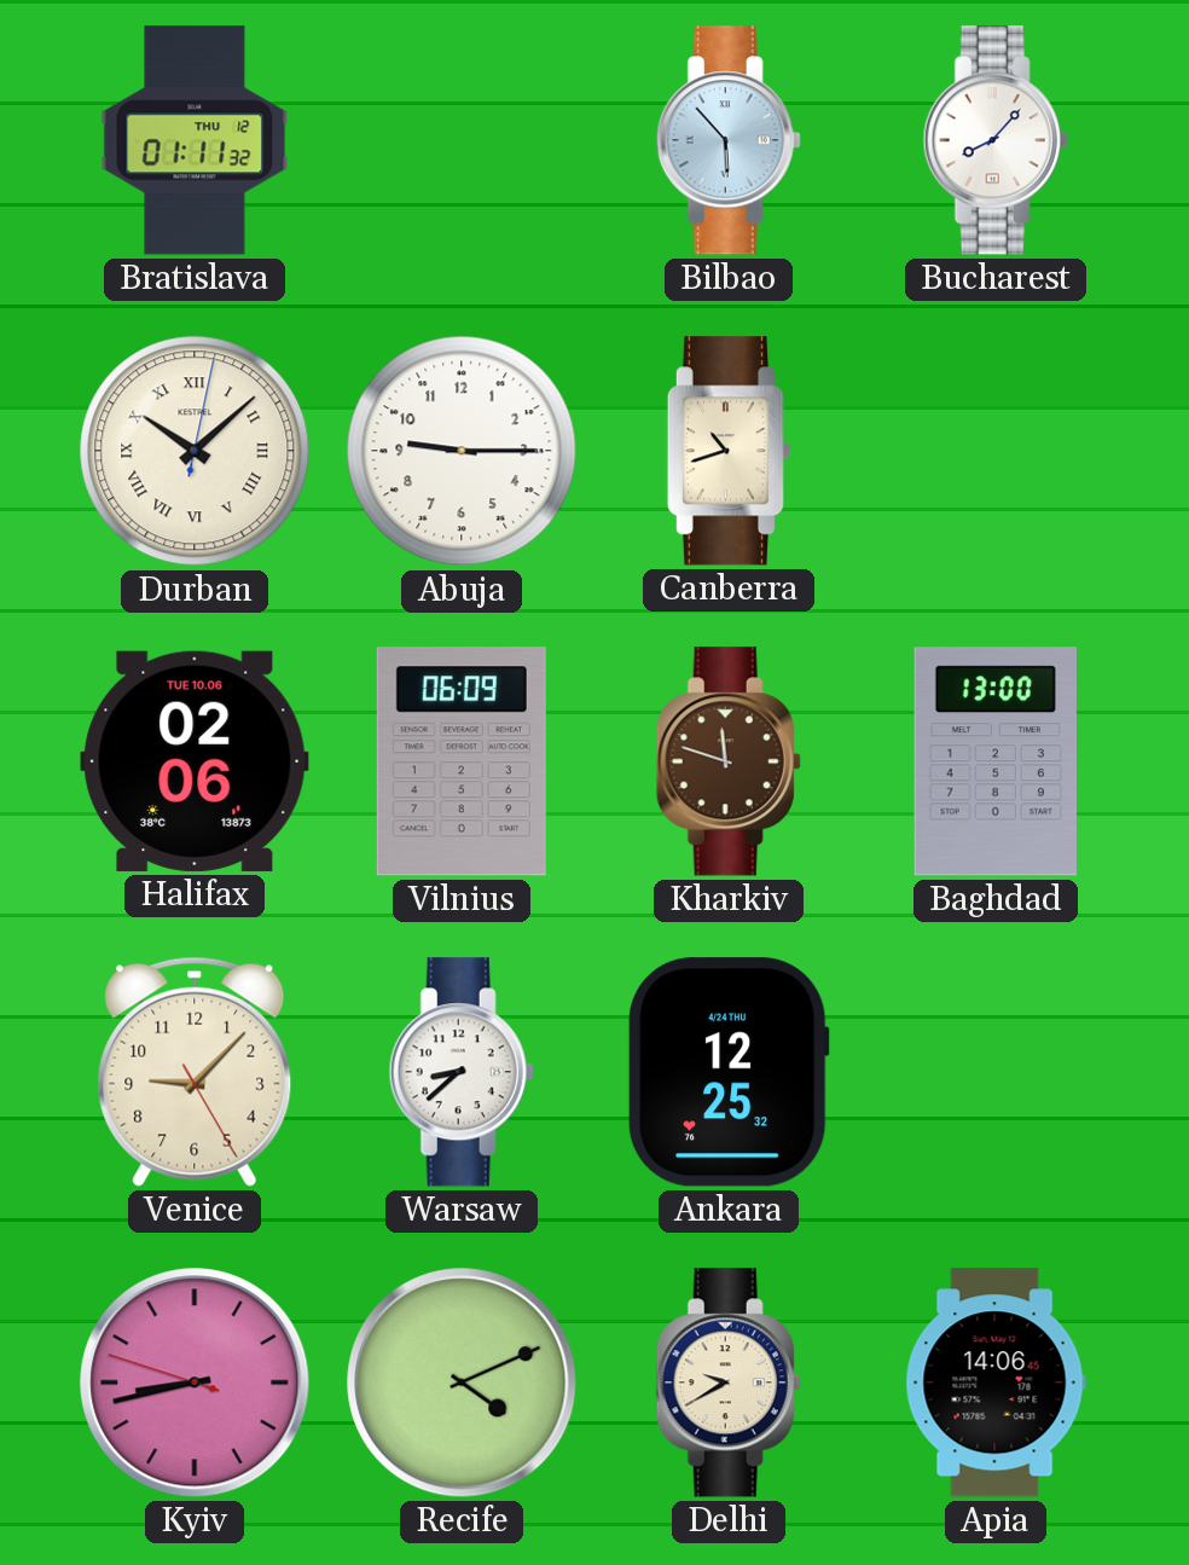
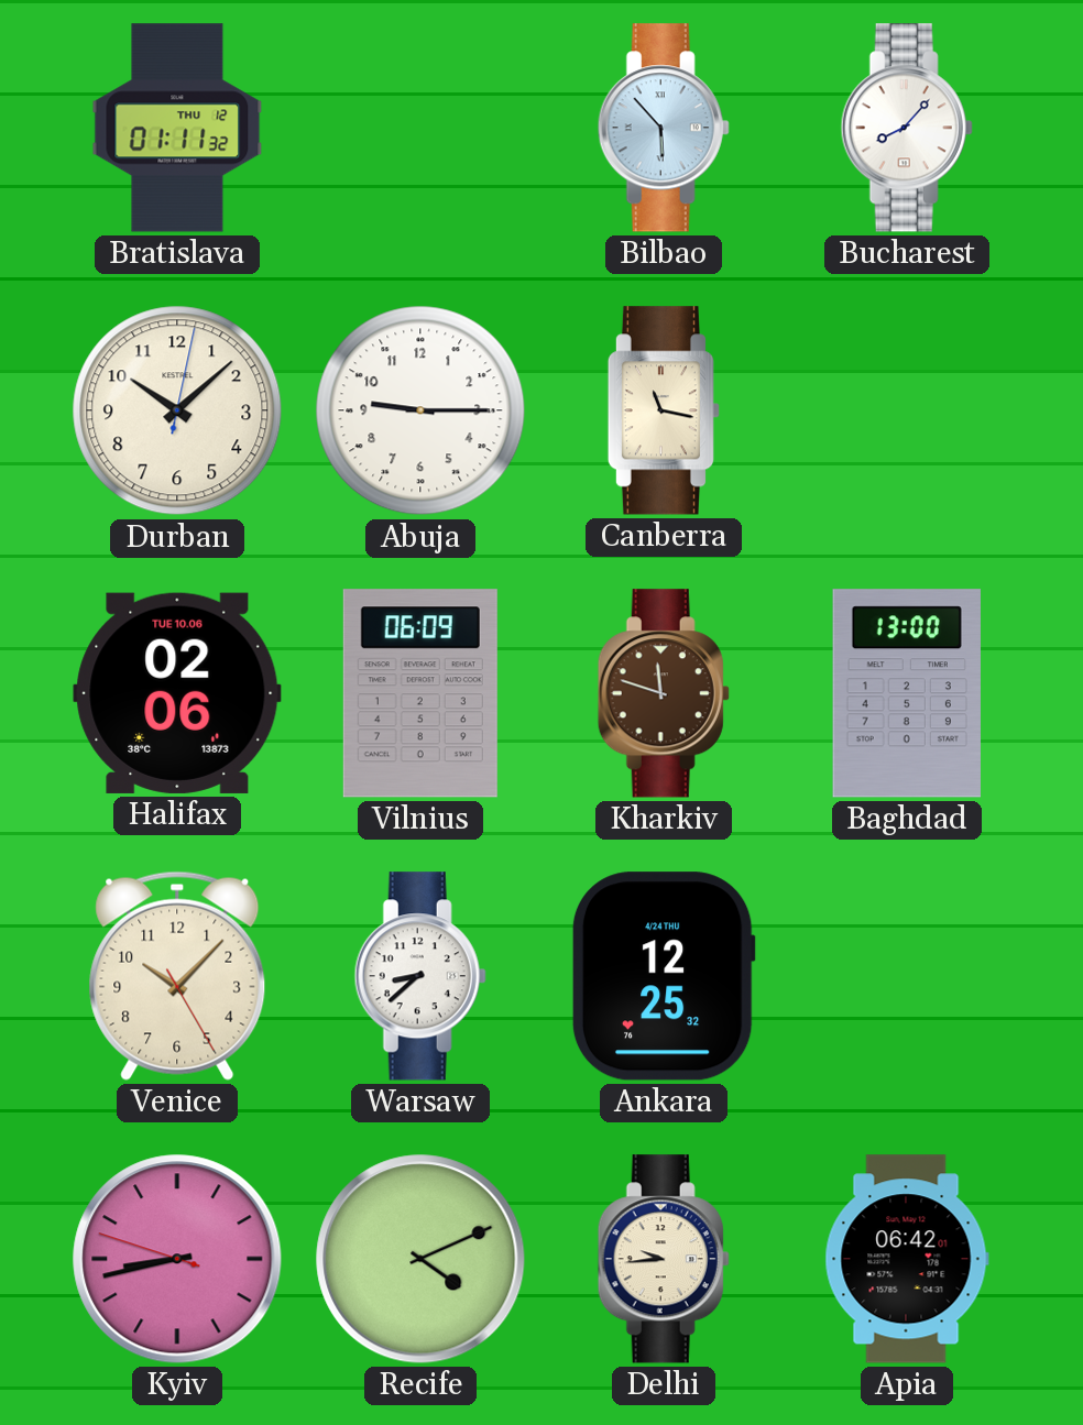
Durban numerals: Roman -> Arabic
Canberra: 10:42 -> 11:17
Venice: 9:07 -> 10:07
Delhi: 9:40 -> 9:44
Apia: 14:06 -> 06:42
